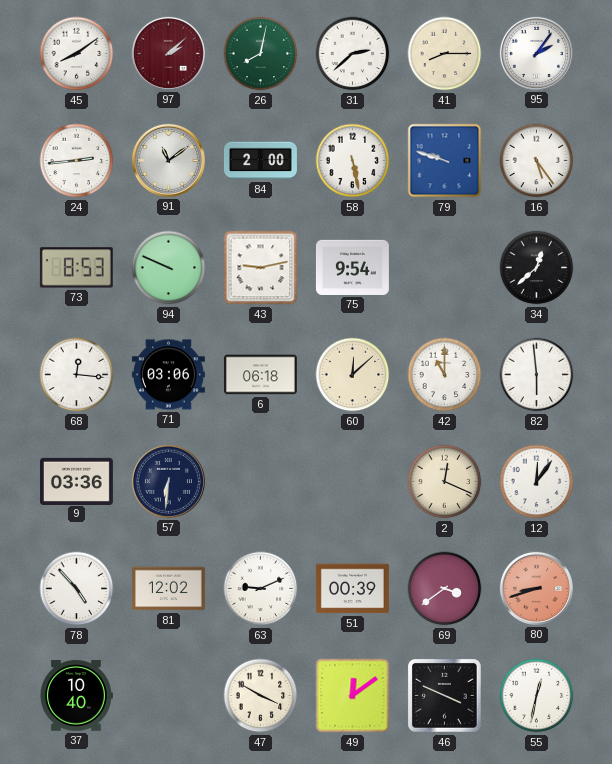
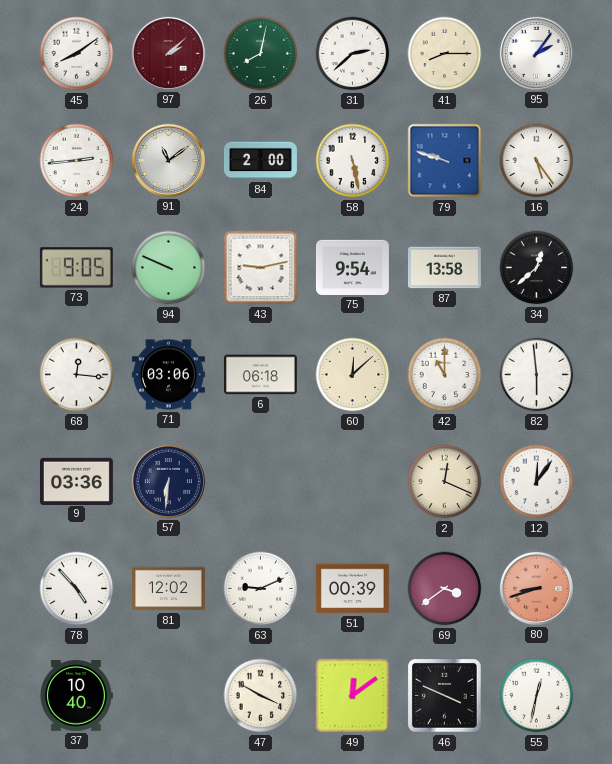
73: 8:53 -> 9:05
87: none -> 13:58
